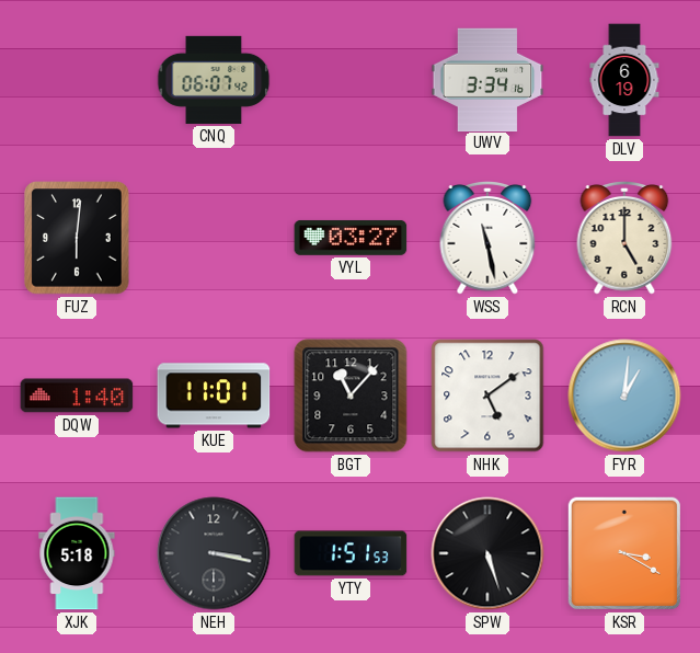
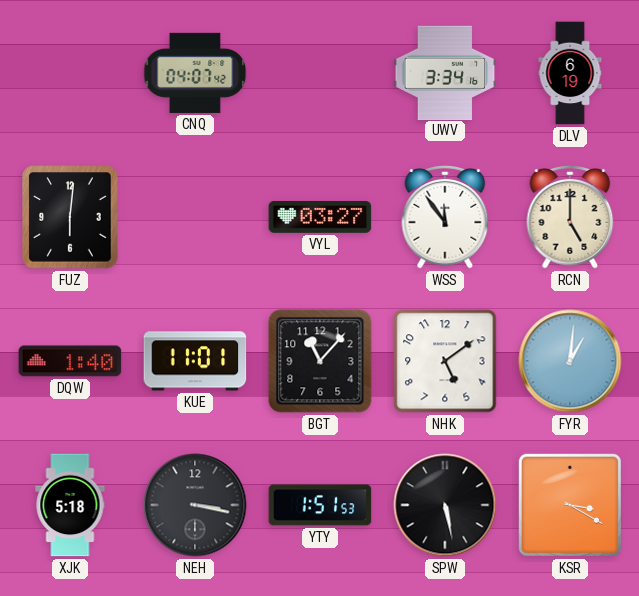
CNQ: 06:07 -> 04:07
WSS: 11:28 -> 11:54
SPW: 5:27 -> 5:28
